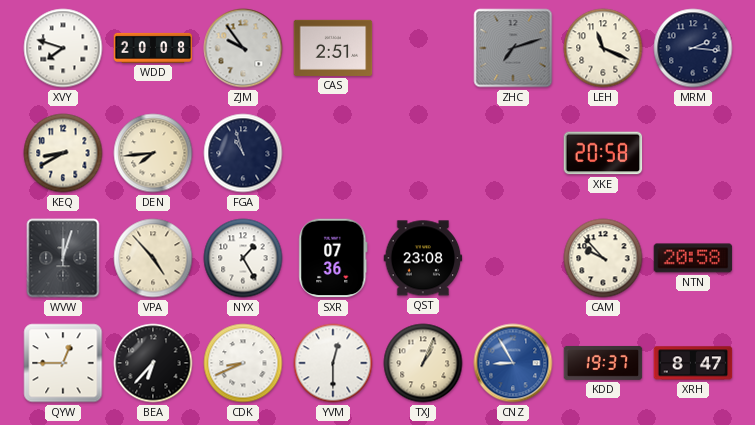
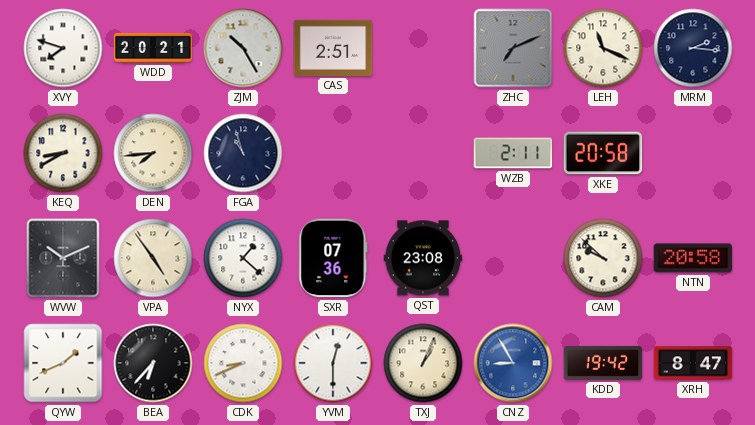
WDD: 20:08 -> 20:21
ZJM: 9:54 -> 10:25
ZHC: 7:12 -> 7:11
WZB: none -> 2:11
WVW: 12:03 -> 10:11
VPA: 4:53 -> 4:54
NYX: 1:25 -> 1:22
CAM: 9:53 -> 9:52
QYW: 12:45 -> 1:41
KDD: 19:37 -> 19:42
